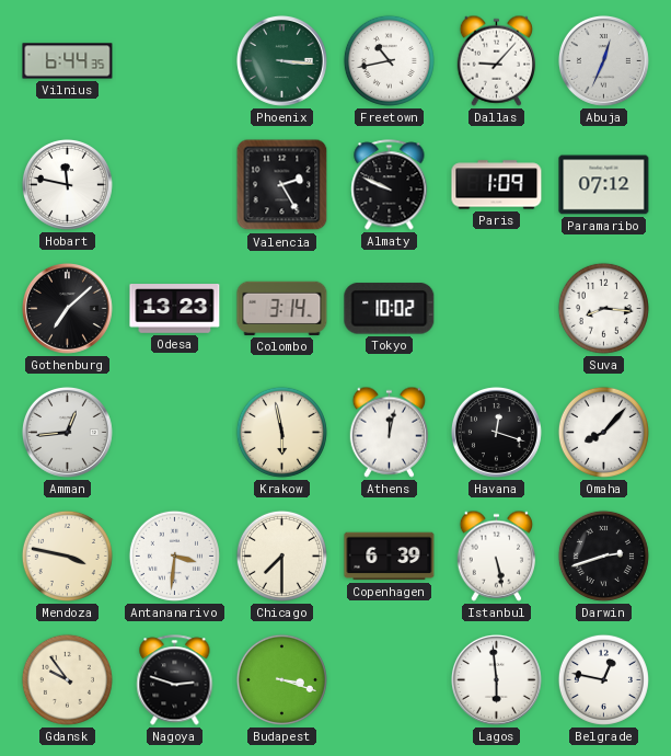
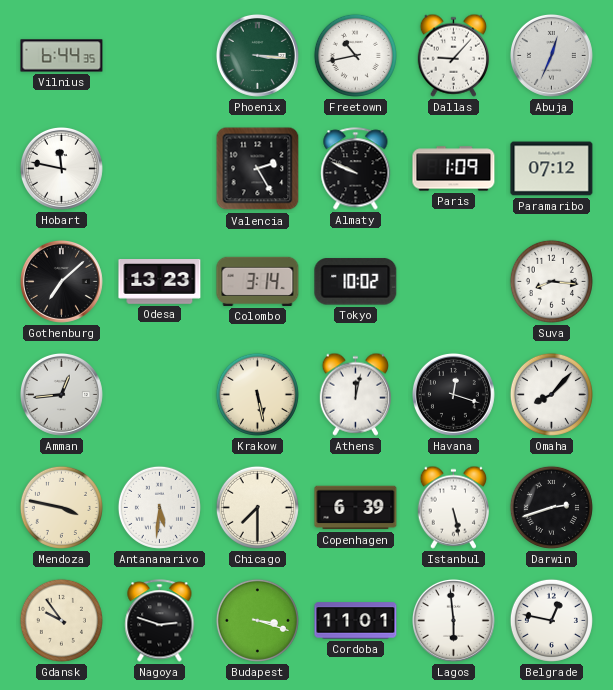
Krakow: 5:58 -> 5:28
Antananarivo: 3:31 -> 5:31
Cordoba: none -> 11:01
